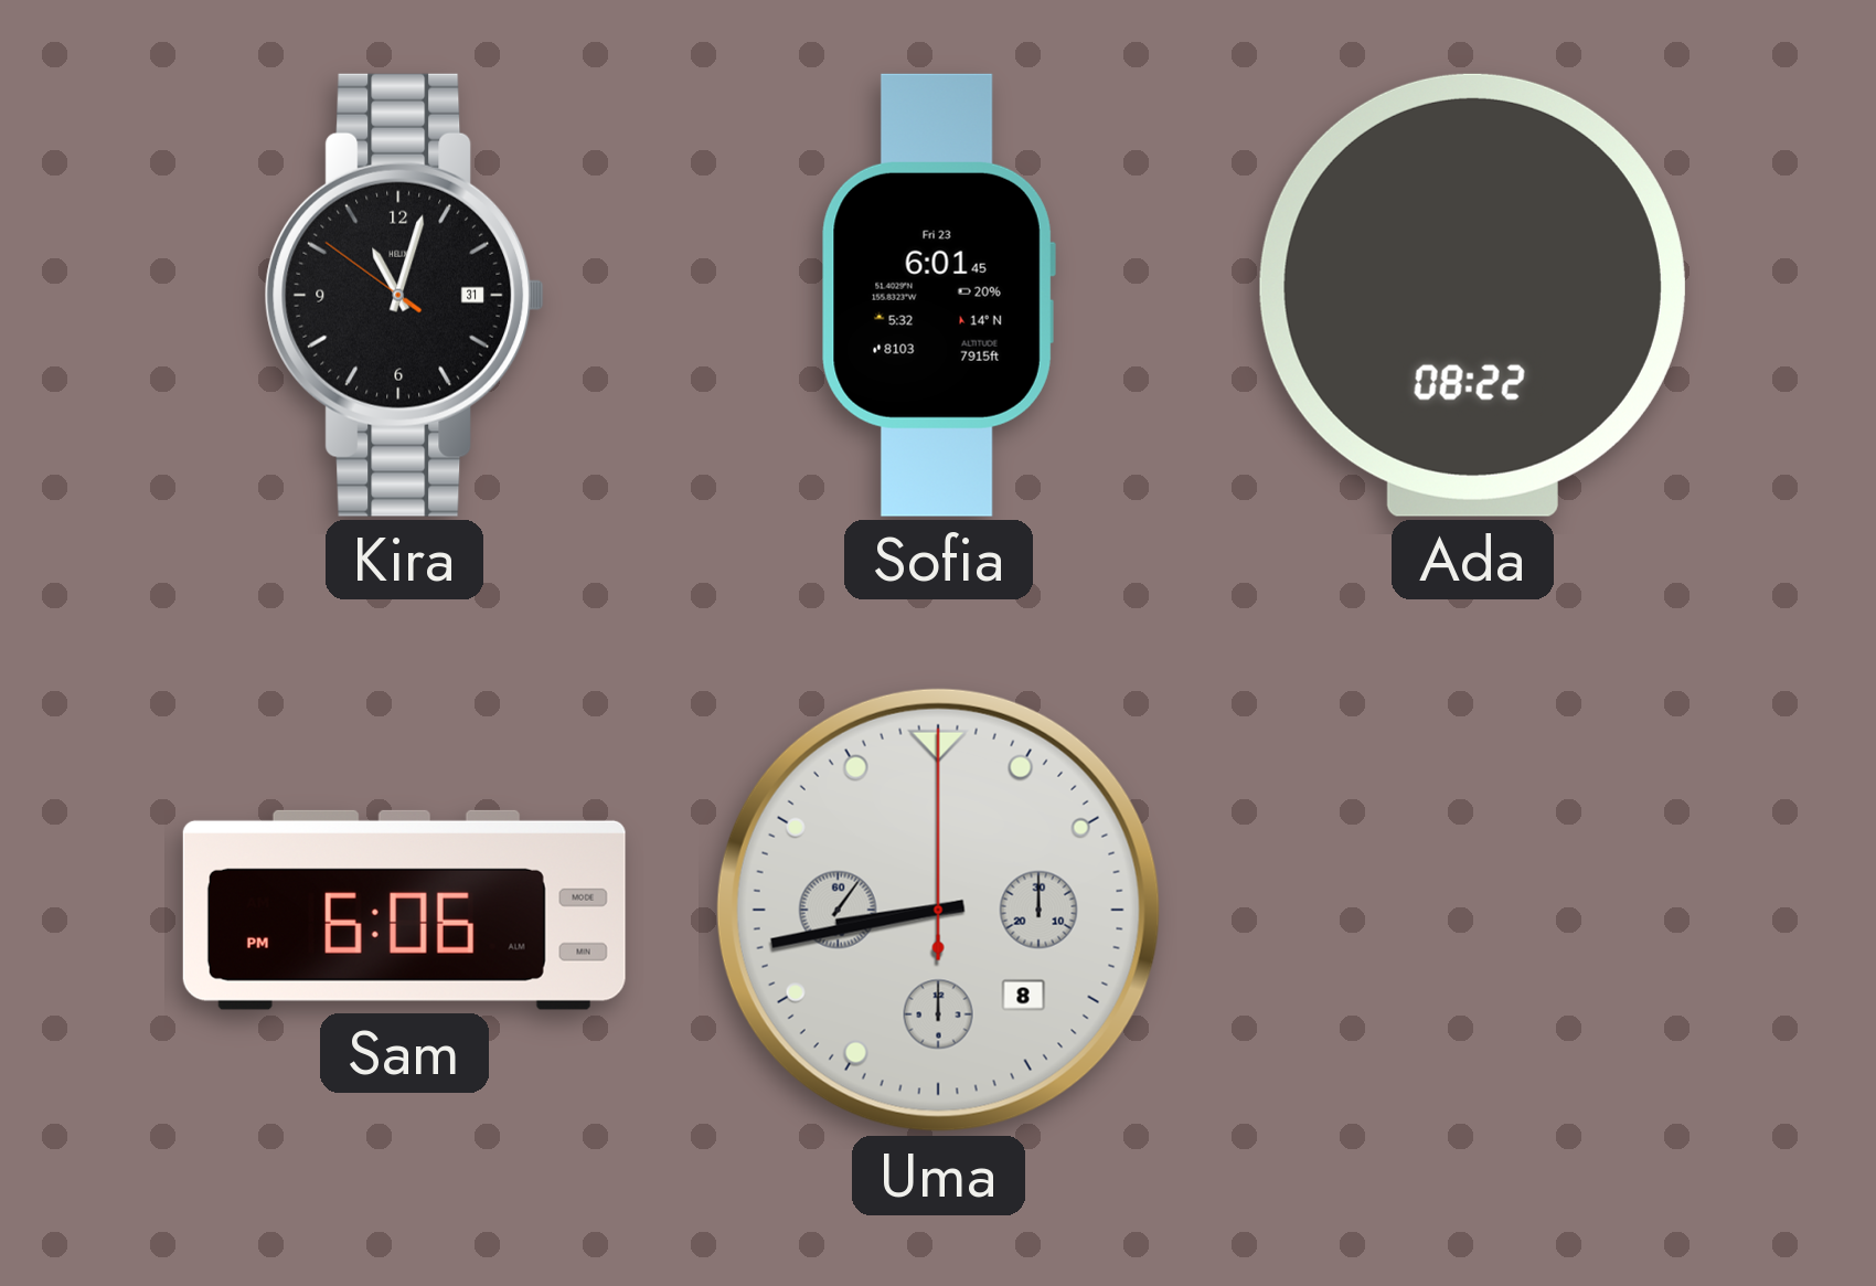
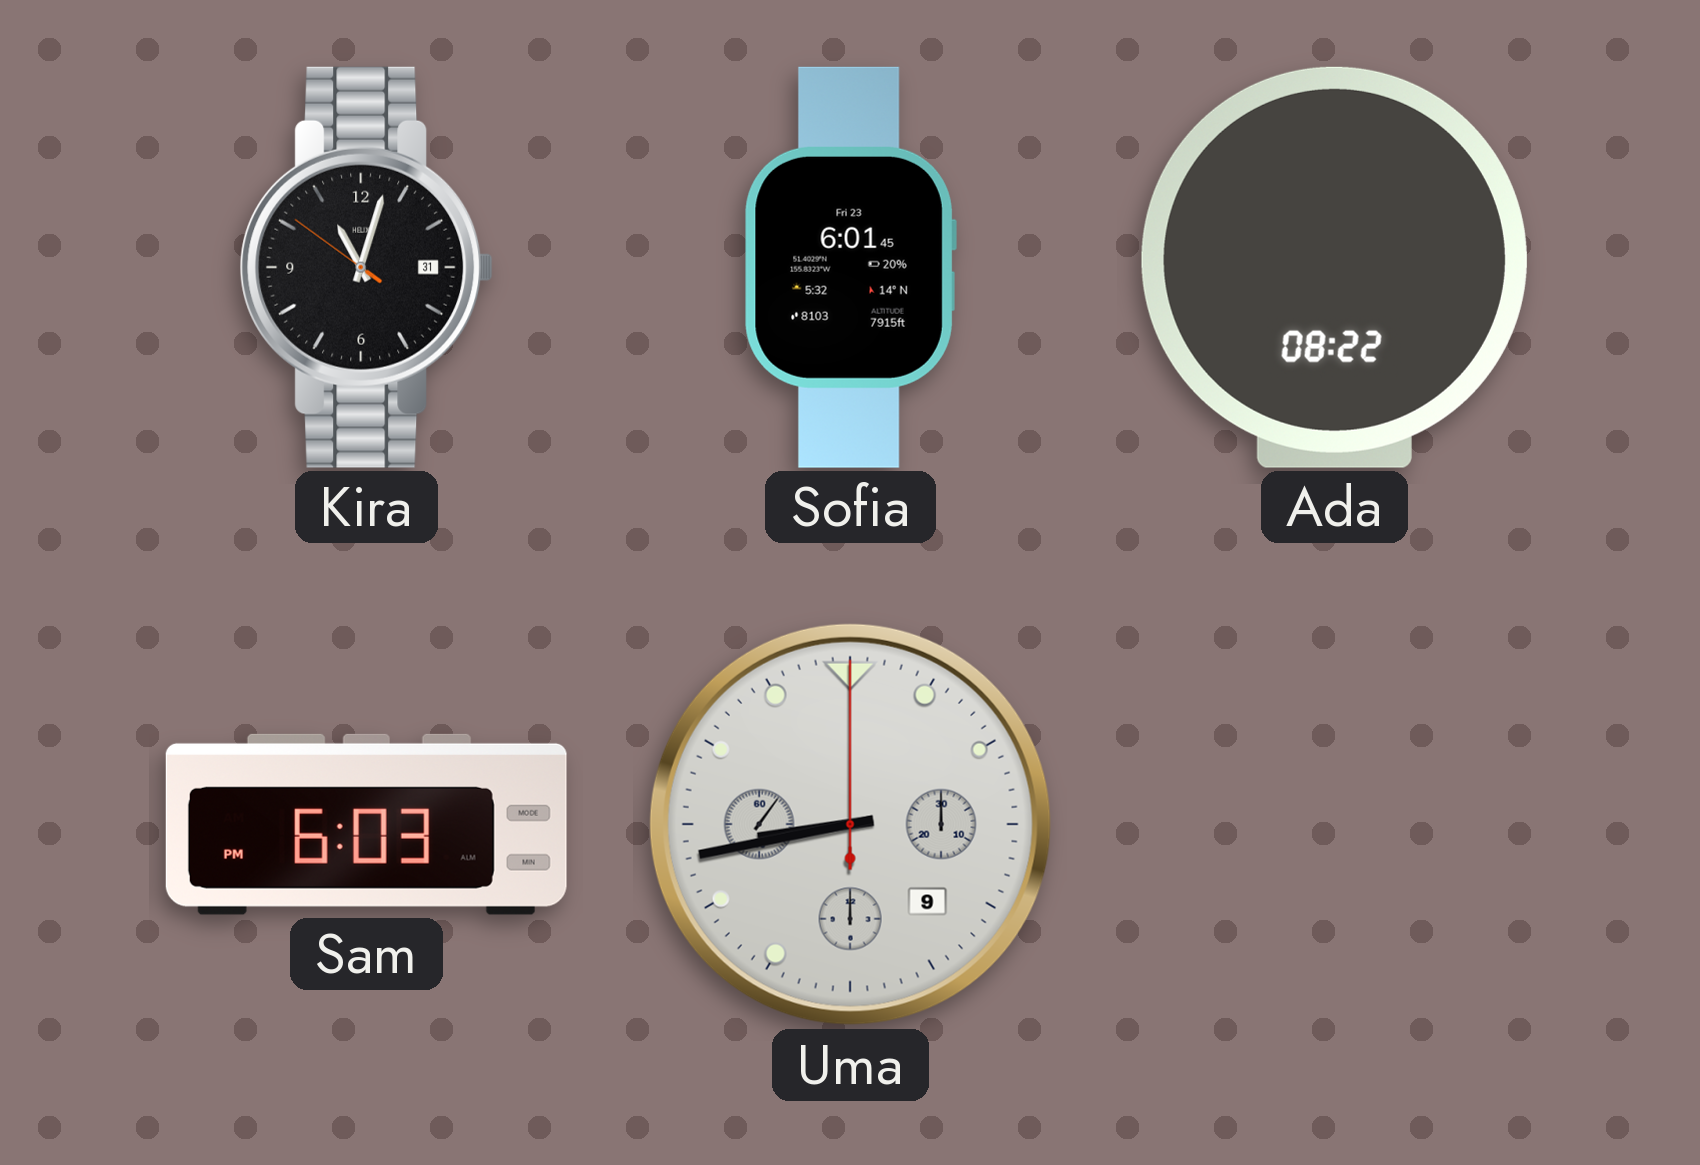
Sam: 6:06 -> 6:03
Uma date: 8 -> 9
